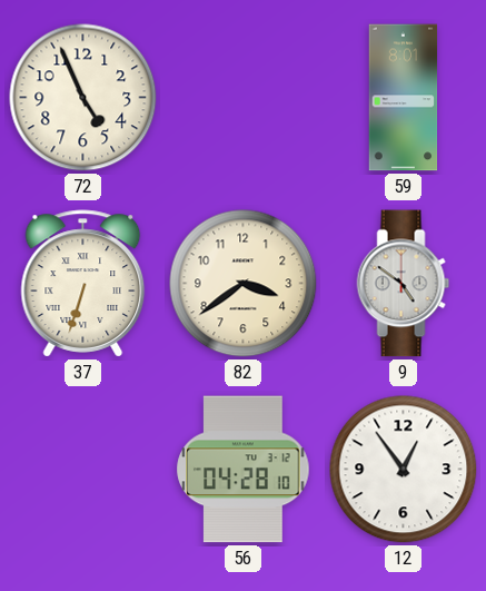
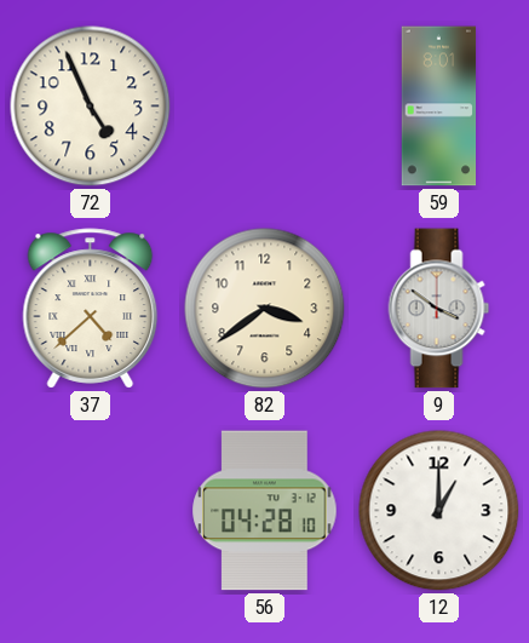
37: 6:33 -> 4:38
9: 4:51 -> 3:51
12: 12:54 -> 1:00
